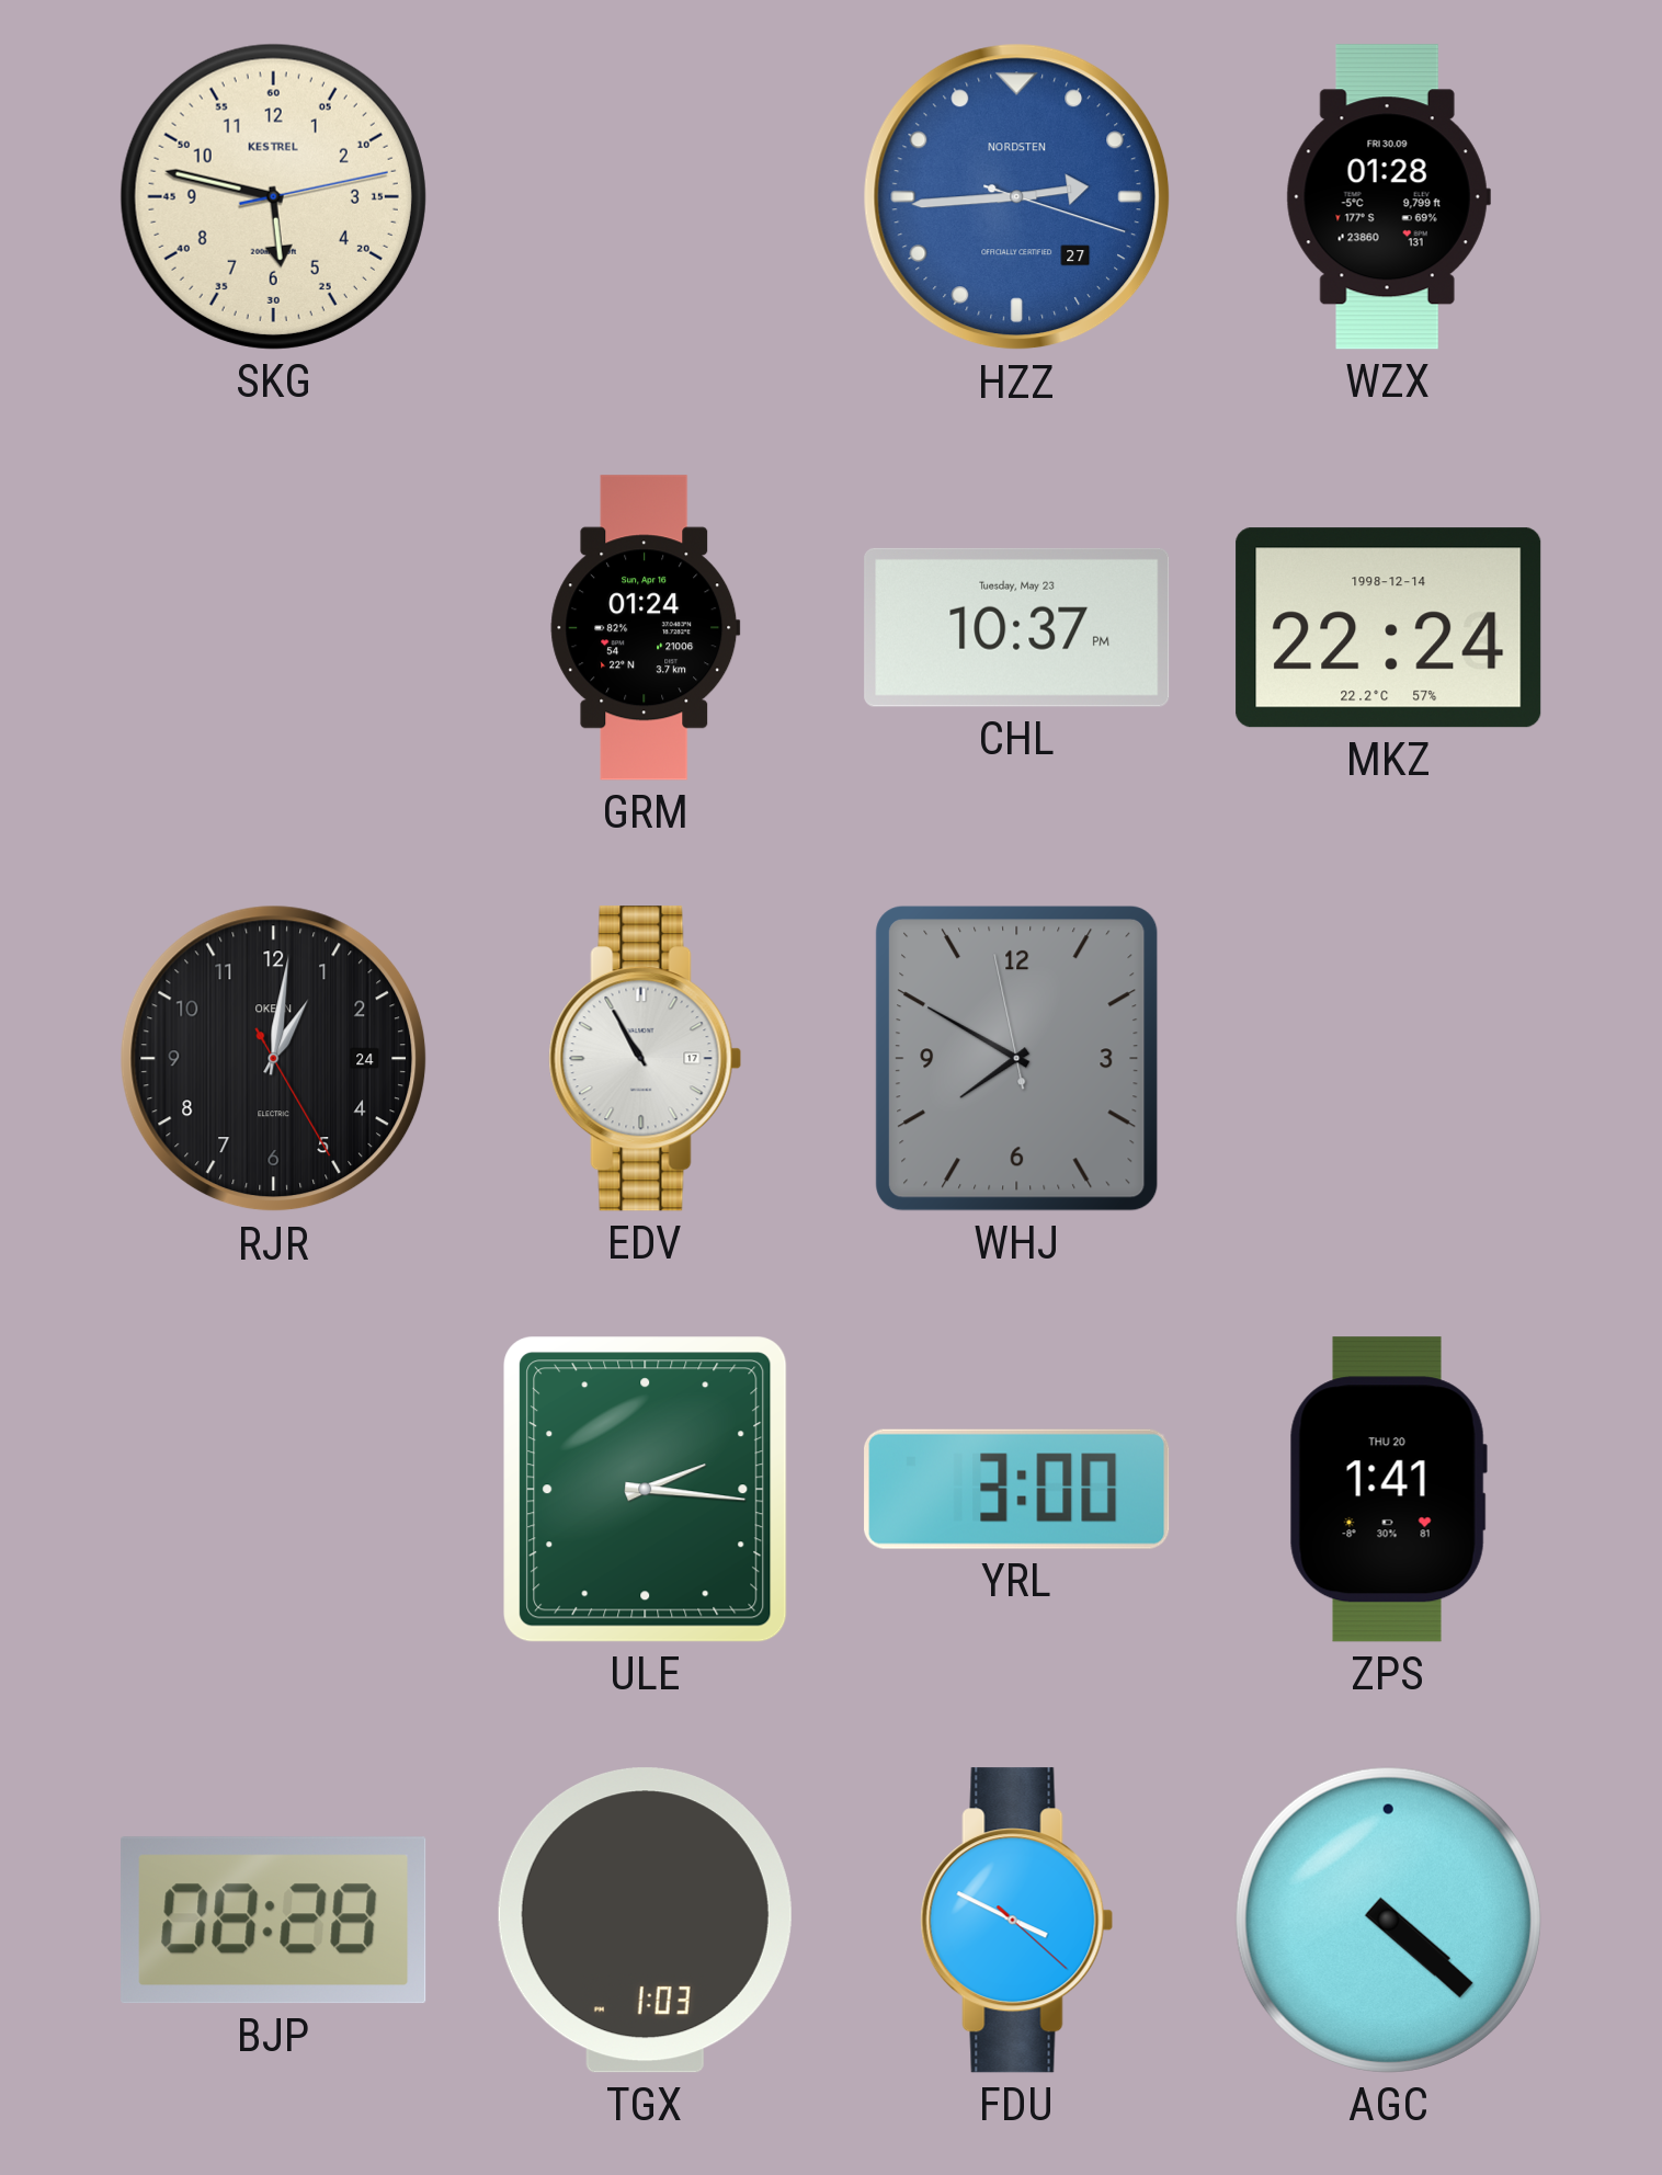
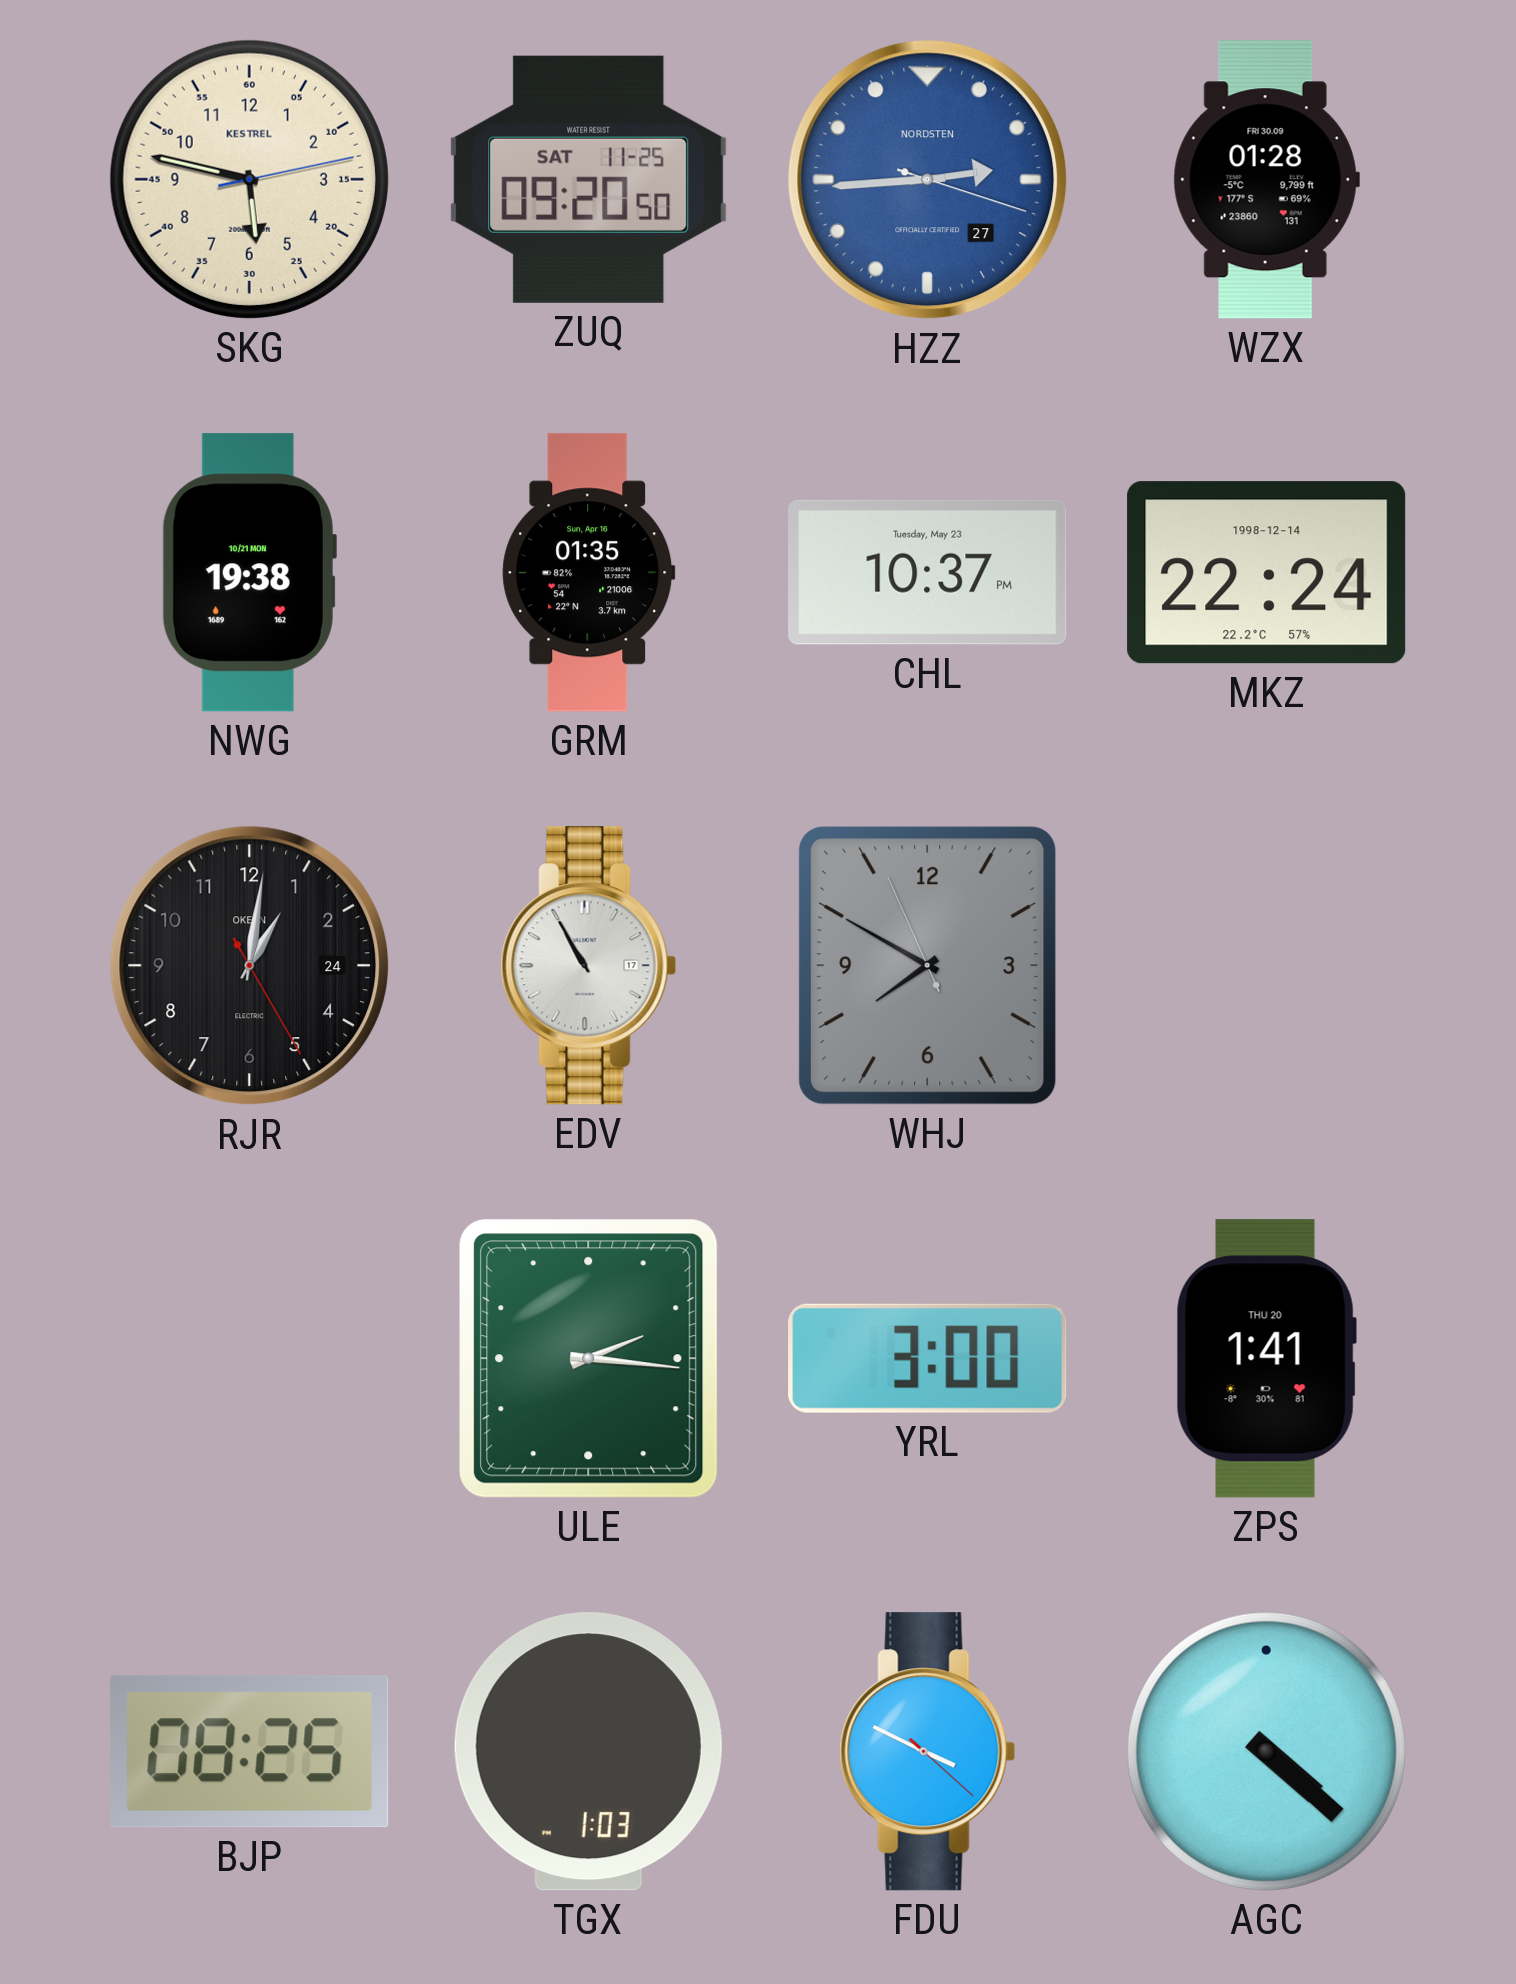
ZUQ: none -> 09:20
NWG: none -> 19:38
GRM: 01:24 -> 01:35
WHJ: 7:49:58 -> 7:49:56
BJP: 08:28 -> 08:25
